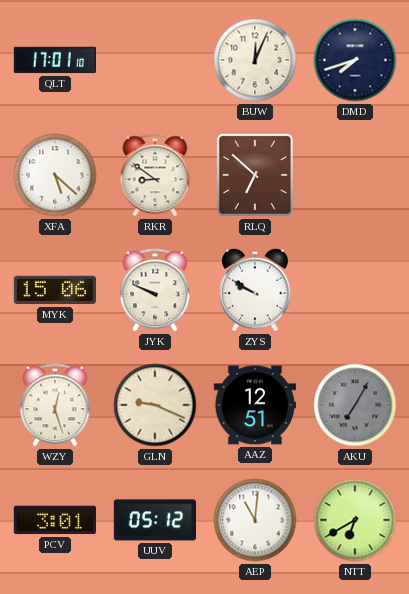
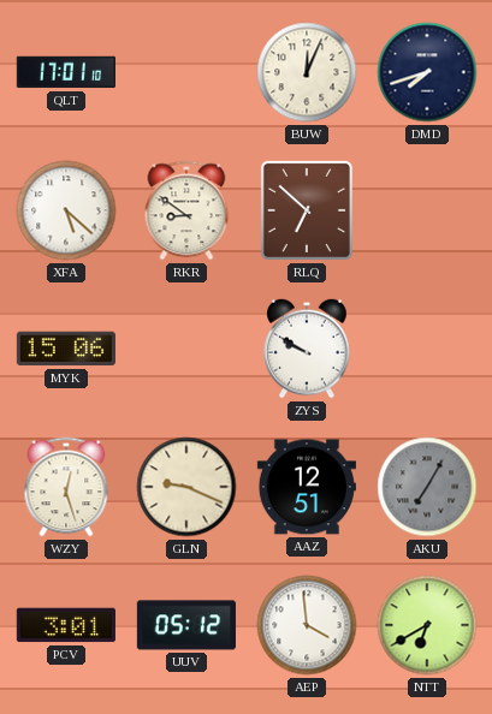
JYK: 9:49 -> none
AEP: 11:01 -> 3:59
